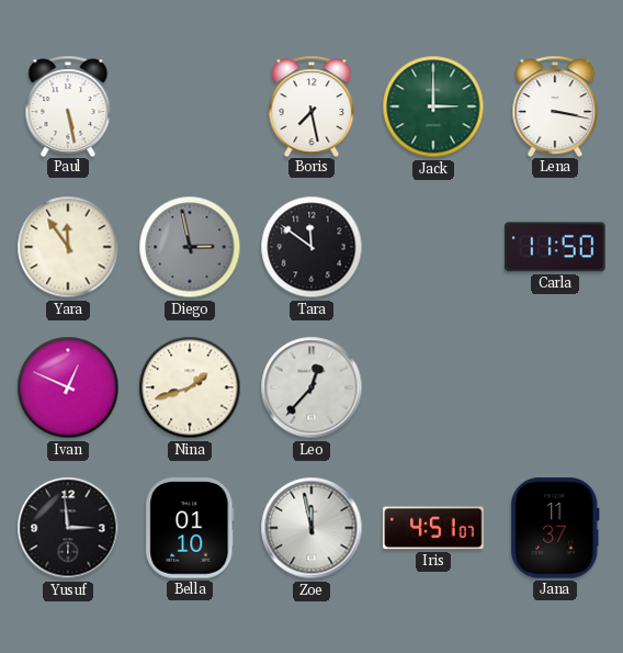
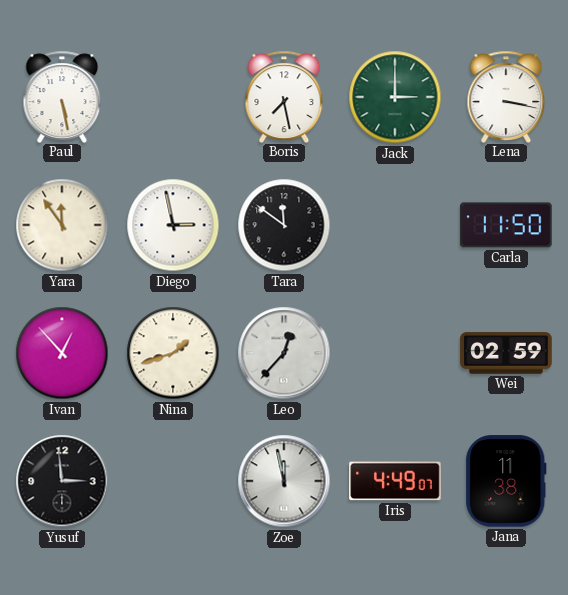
Diego dial: grey -> white
Ivan: 12:49 -> 12:53
Wei: none -> 02:59
Bella: 01:10 -> none
Iris: 4:51 -> 4:49
Jana: 11:37 -> 11:38
